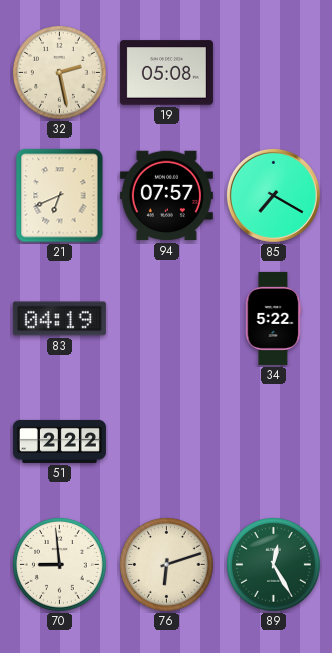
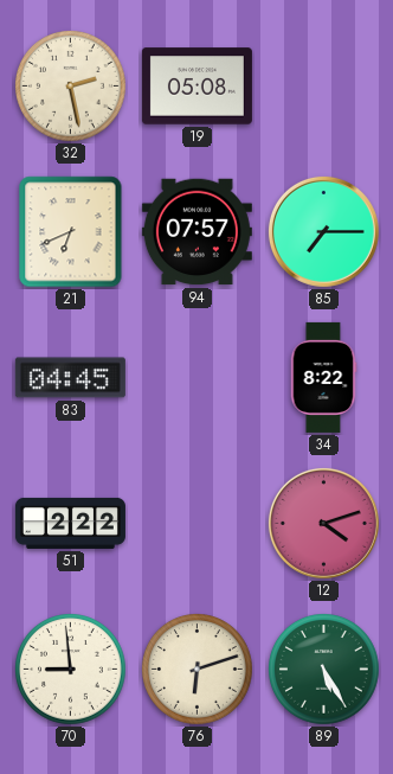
85: 7:20 -> 7:15
83: 04:19 -> 04:45
34: 5:22 -> 8:22
12: none -> 4:12
89: 12:25 -> 5:25
